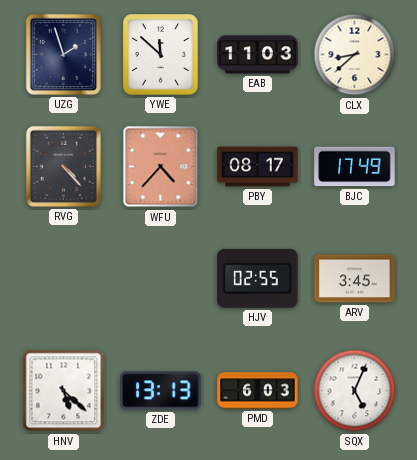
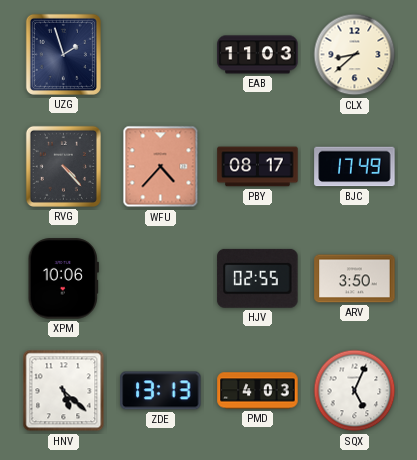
YWE: 11:52 -> none
XPM: none -> 10:06
ARV: 3:45 -> 3:50
PMD: 6:03 -> 4:03
